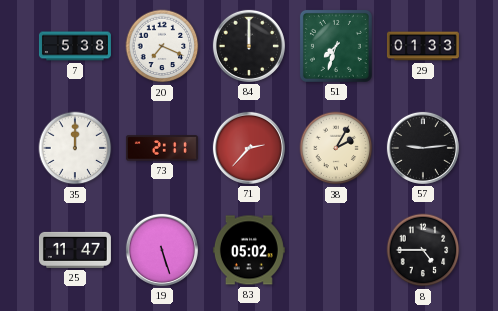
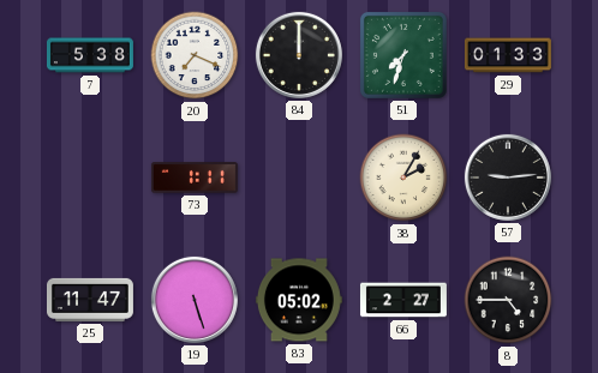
35: 12:00 -> none
73: 2:11 -> 1:11
71: 2:37 -> none
66: none -> 2:27
